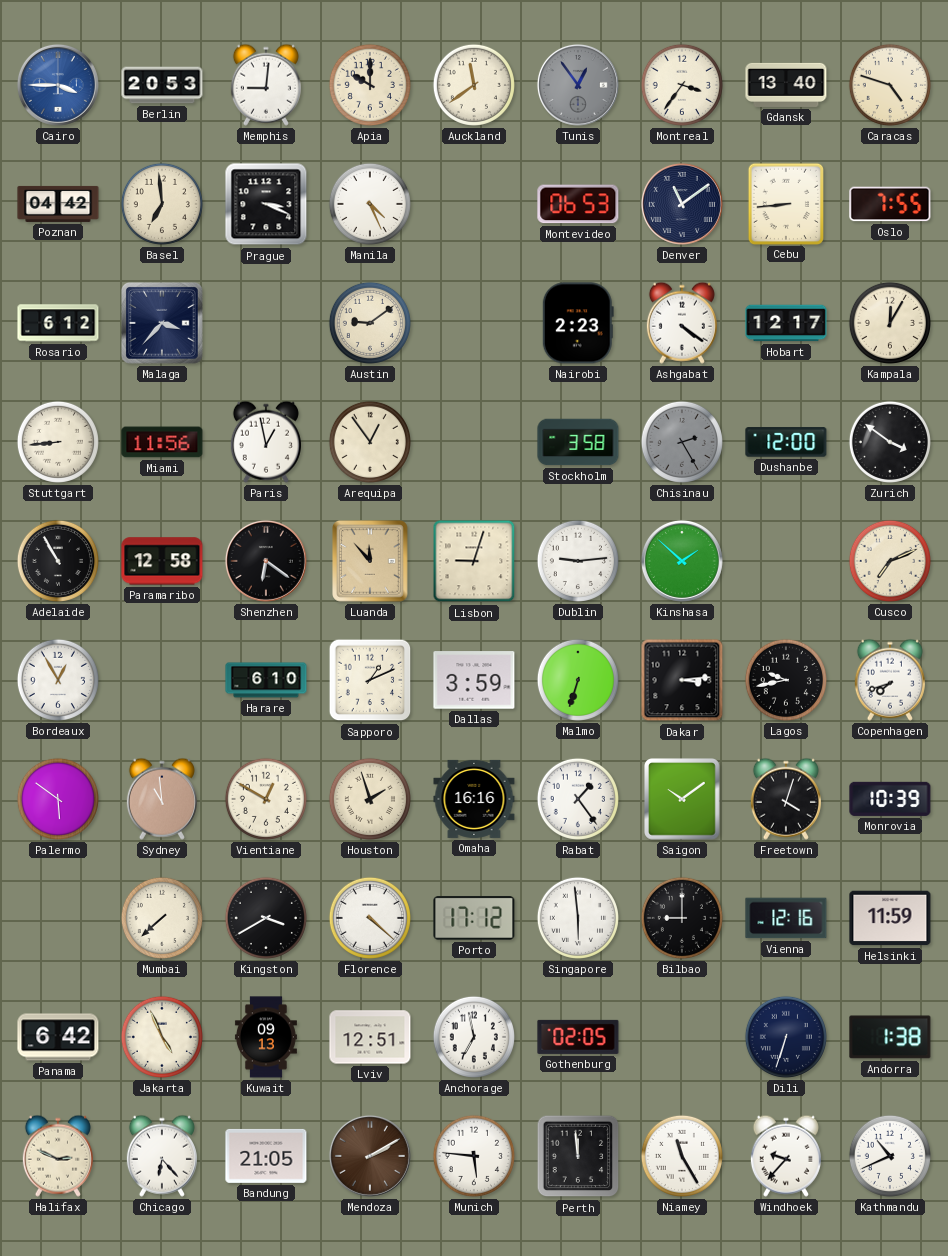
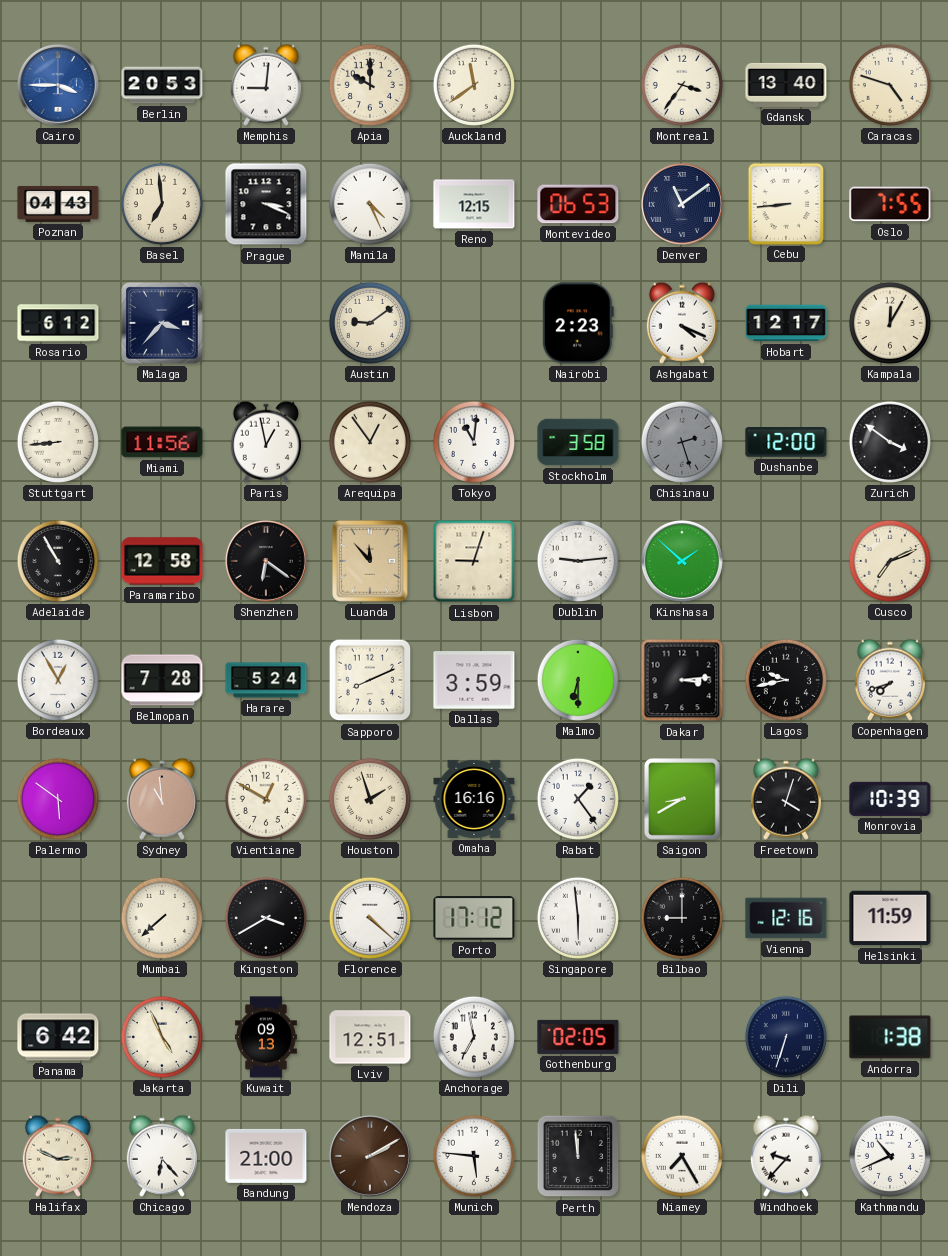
Tunis: 12:54 -> none
Poznan: 04:42 -> 04:43
Reno: none -> 12:15
Ashgabat: 4:21 -> 4:19
Tokyo: none -> 11:01
Chisinau: 2:25 -> 2:27
Belmopan: none -> 7:28
Harare: 6:10 -> 5:24
Sapporo: 1:11 -> 8:11
Malmo: 6:33 -> 6:30
Saigon: 10:09 -> 8:40
Bandung: 21:05 -> 21:00
Niamey: 11:25 -> 7:25
